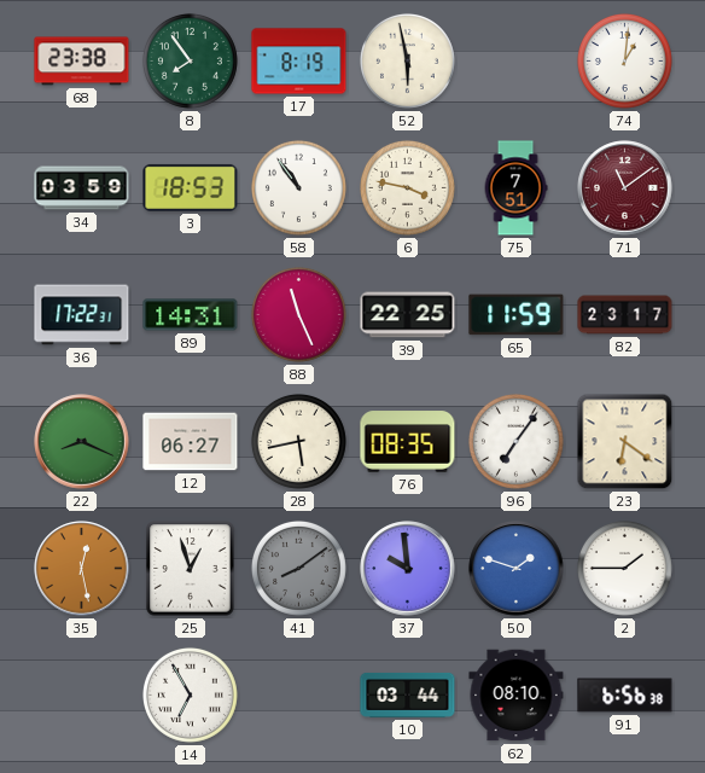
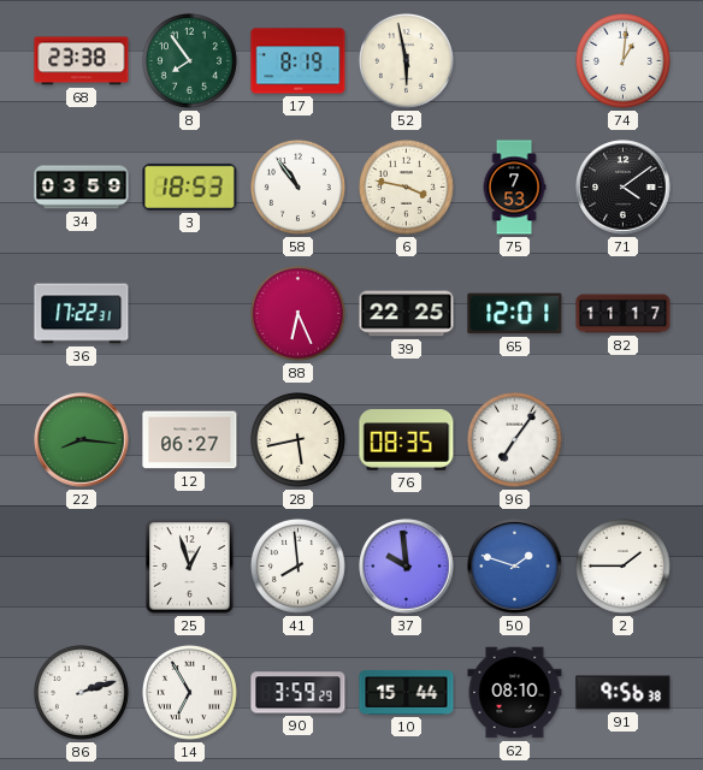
75: 7:51 -> 7:53
71: 11:09 -> 4:09
71 dial: burgundy -> black
89: 14:31 -> none
88: 11:26 -> 6:26
65: 11:59 -> 12:01
82: 23:17 -> 11:17
22: 8:19 -> 8:16
23: 6:21 -> none
35: 12:28 -> none
41: 8:09 -> 7:59
41 dial: grey -> white
86: none -> 2:12
90: none -> 3:59
10: 03:44 -> 15:44
91: 6:56 -> 9:56
